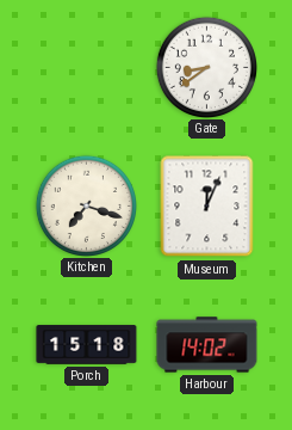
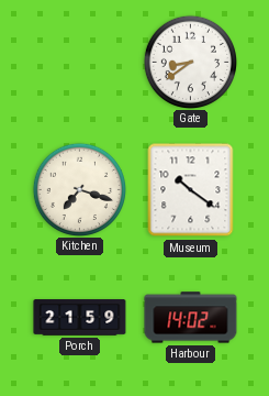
Museum: 12:04 -> 10:21
Porch: 15:18 -> 21:59
